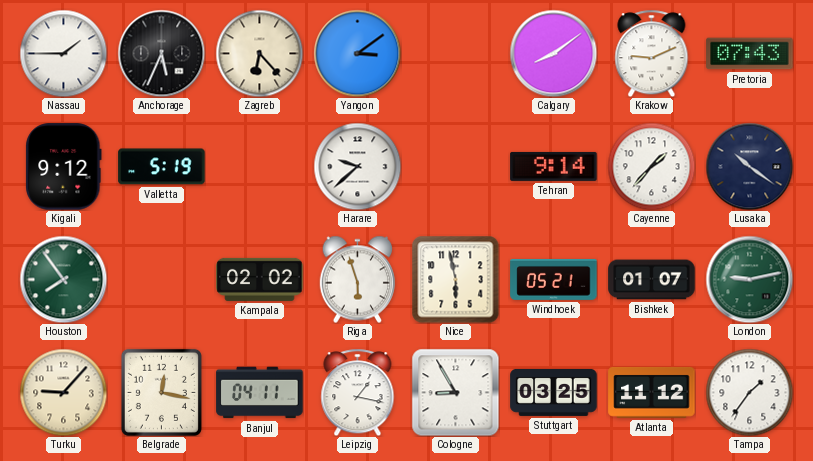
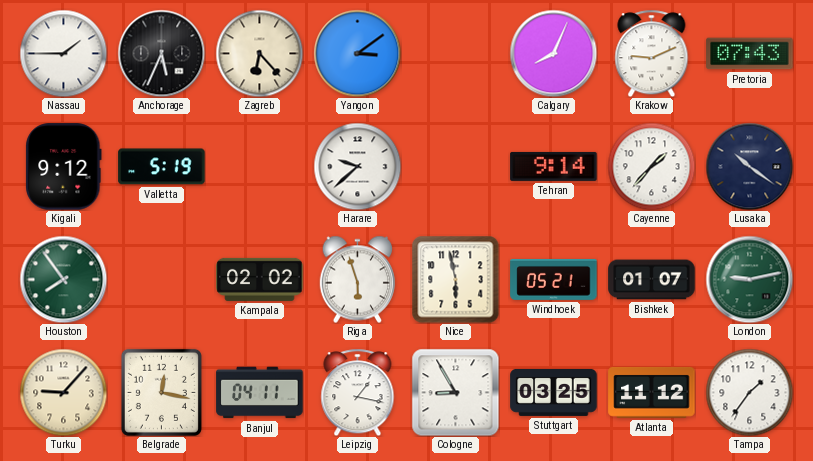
Calgary: 8:09 -> 8:04
